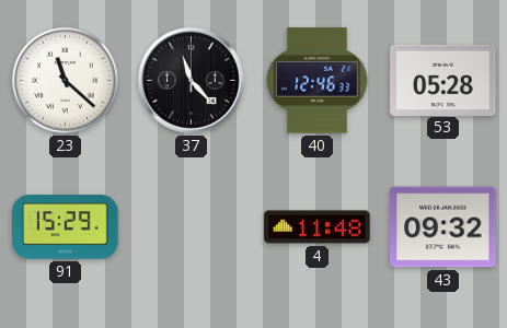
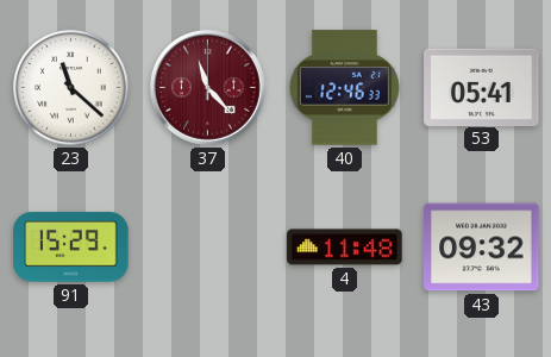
37 dial: black -> burgundy
53: 05:28 -> 05:41
